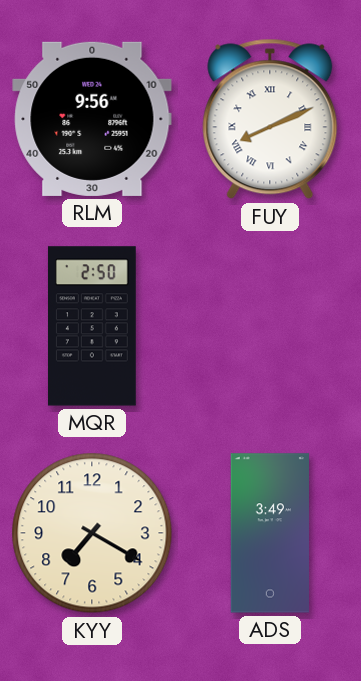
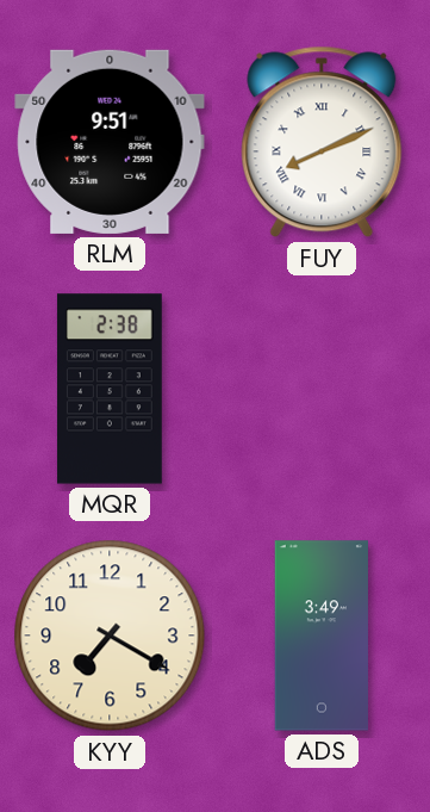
RLM: 9:56 -> 9:51
MQR: 2:50 -> 2:38
